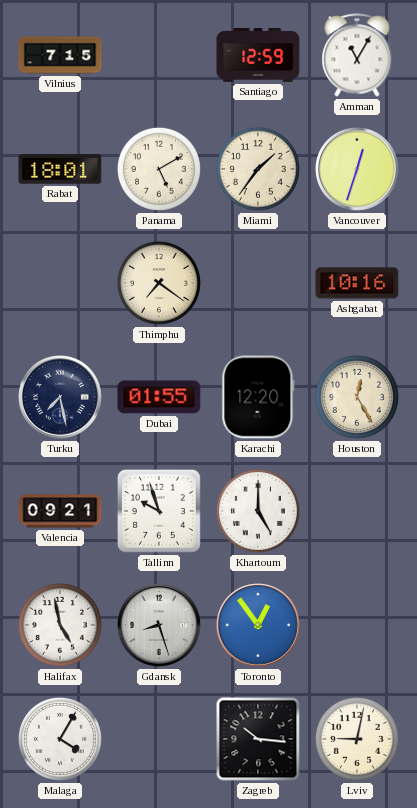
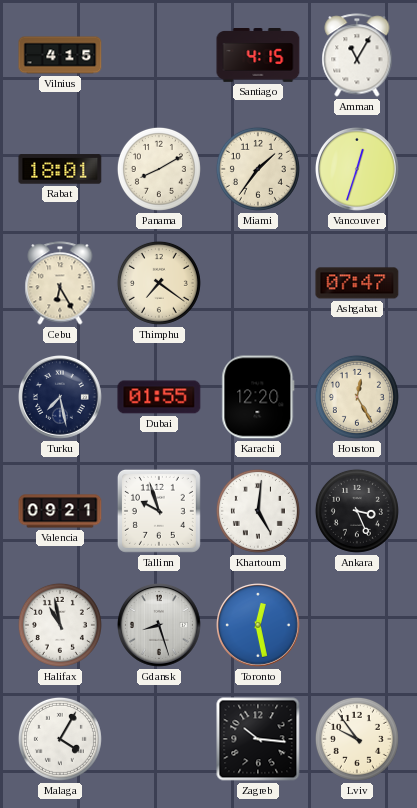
Vilnius: 7:15 -> 4:15
Santiago: 12:59 -> 4:15
Panama: 5:10 -> 8:10
Cebu: none -> 6:25
Ashgabat: 10:16 -> 07:47
Khartoum: 5:00 -> 5:01
Ankara: none -> 3:26
Halifax: 4:58 -> 10:58
Toronto: 12:54 -> 12:28
Lviv: 9:02 -> 9:54
